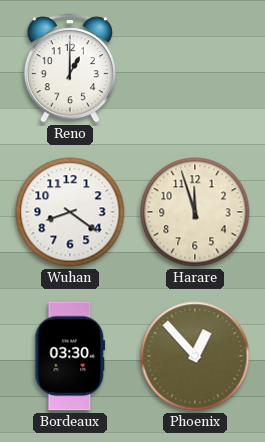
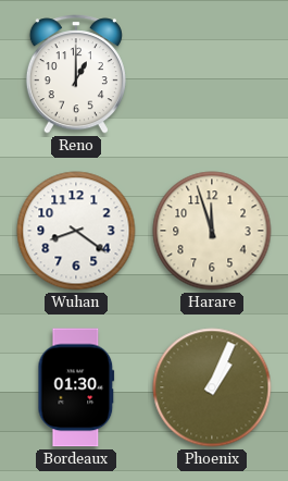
Bordeaux: 03:30 -> 01:30
Phoenix: 12:53 -> 1:04
